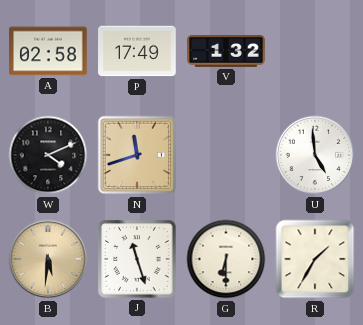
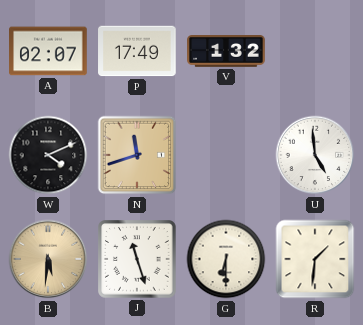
A: 02:58 -> 02:07
R: 1:35 -> 1:31
